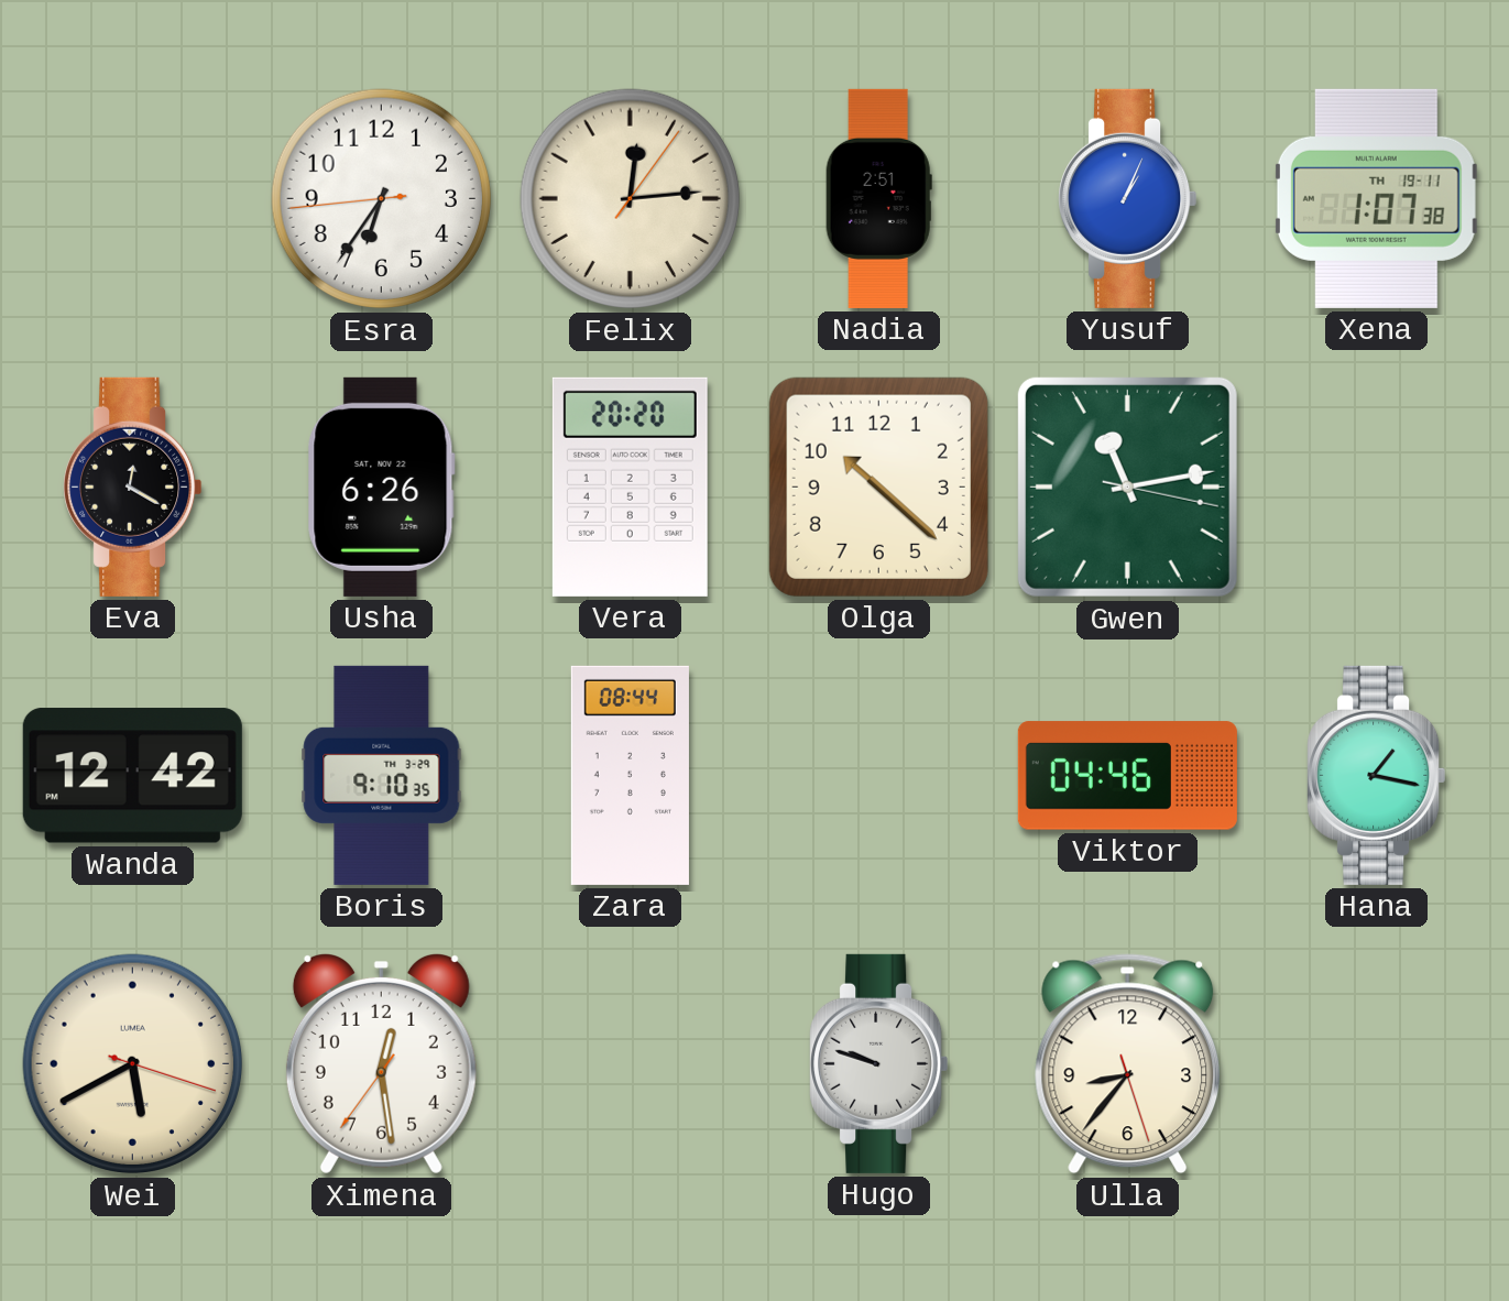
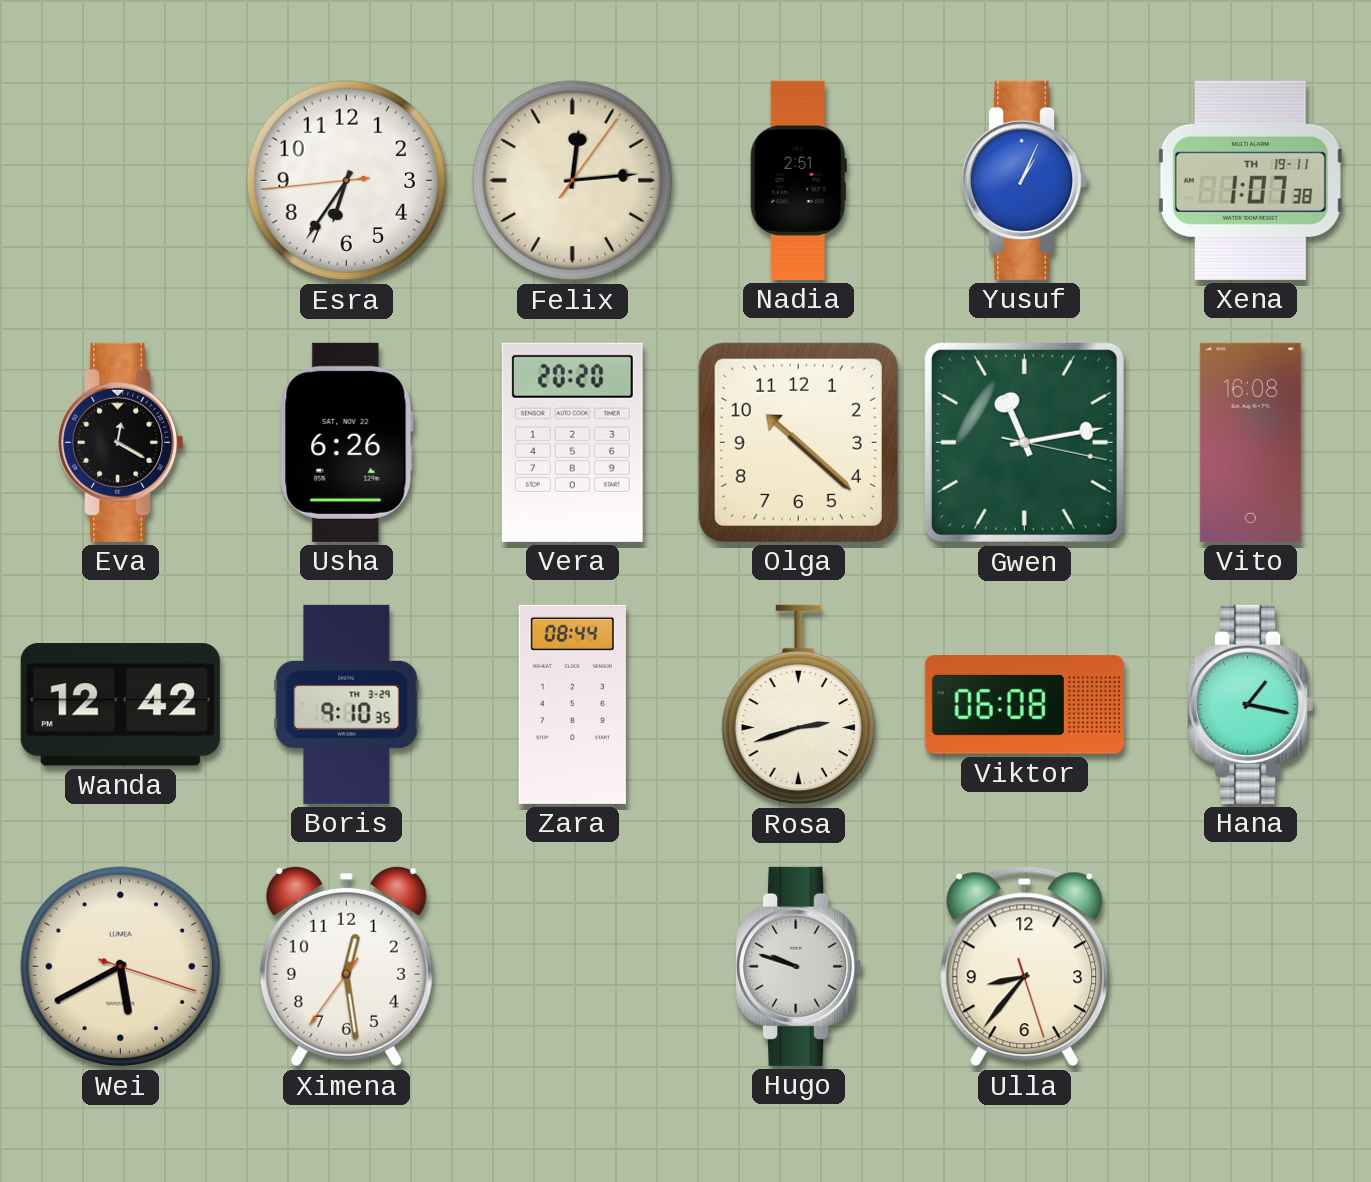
Vito: none -> 16:08
Rosa: none -> 2:42
Viktor: 04:46 -> 06:08
